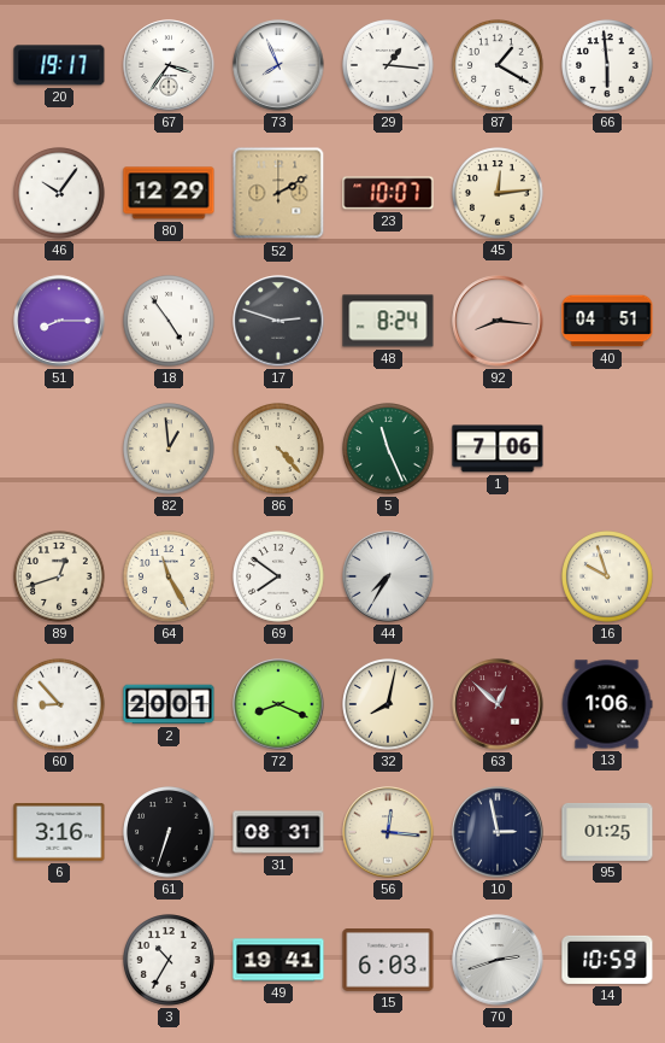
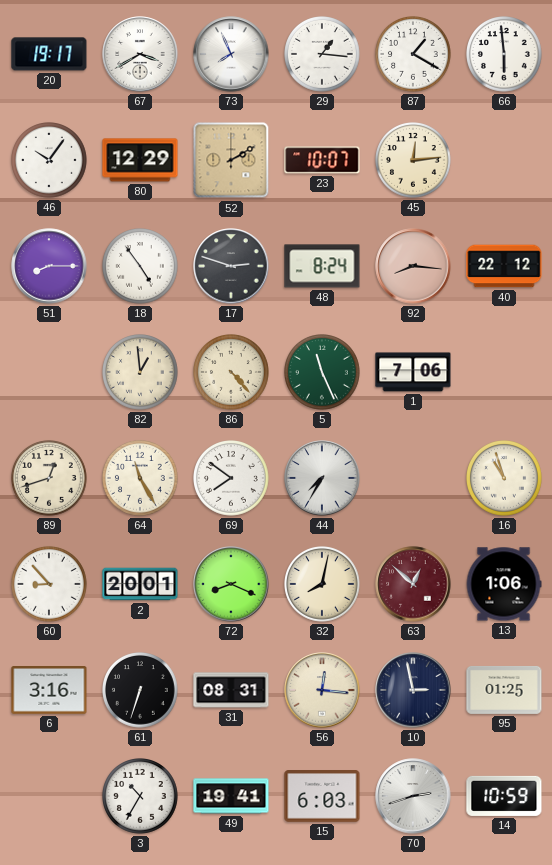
67: 3:36 -> 3:40
40: 04:51 -> 22:12
16: 9:57 -> 10:57
